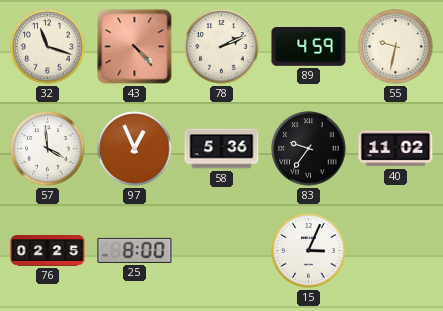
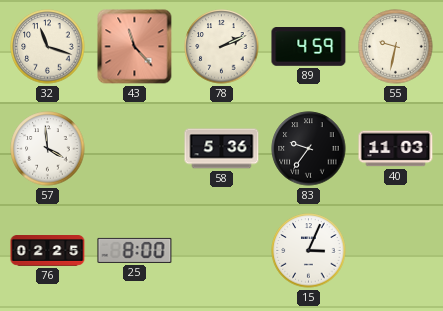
43: 4:23 -> 11:23
97: 12:56 -> none
40: 11:02 -> 11:03
